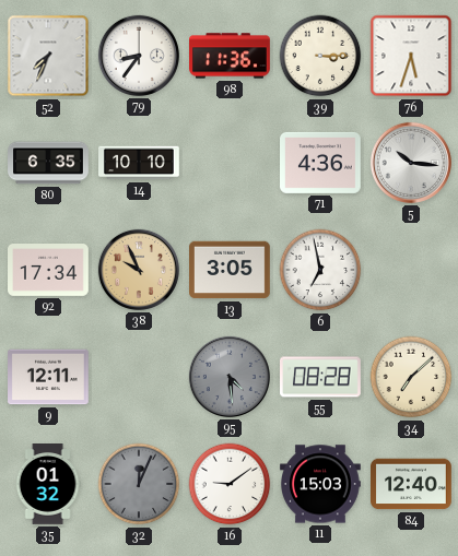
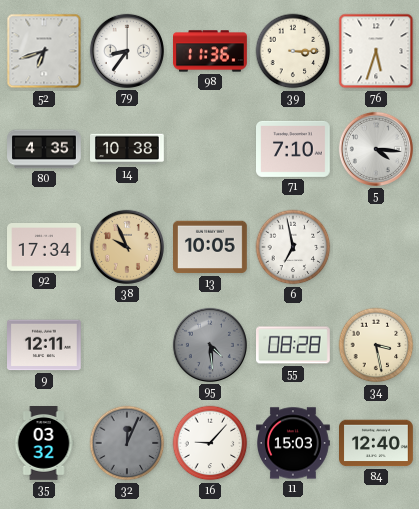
52: 7:34 -> 6:42
80: 6:35 -> 4:35
14: 10:10 -> 10:38
71: 4:36 -> 7:10
5: 10:16 -> 4:16
13: 3:05 -> 10:05
34: 7:08 -> 3:28
35: 01:32 -> 03:32
16: 9:09 -> 9:07
